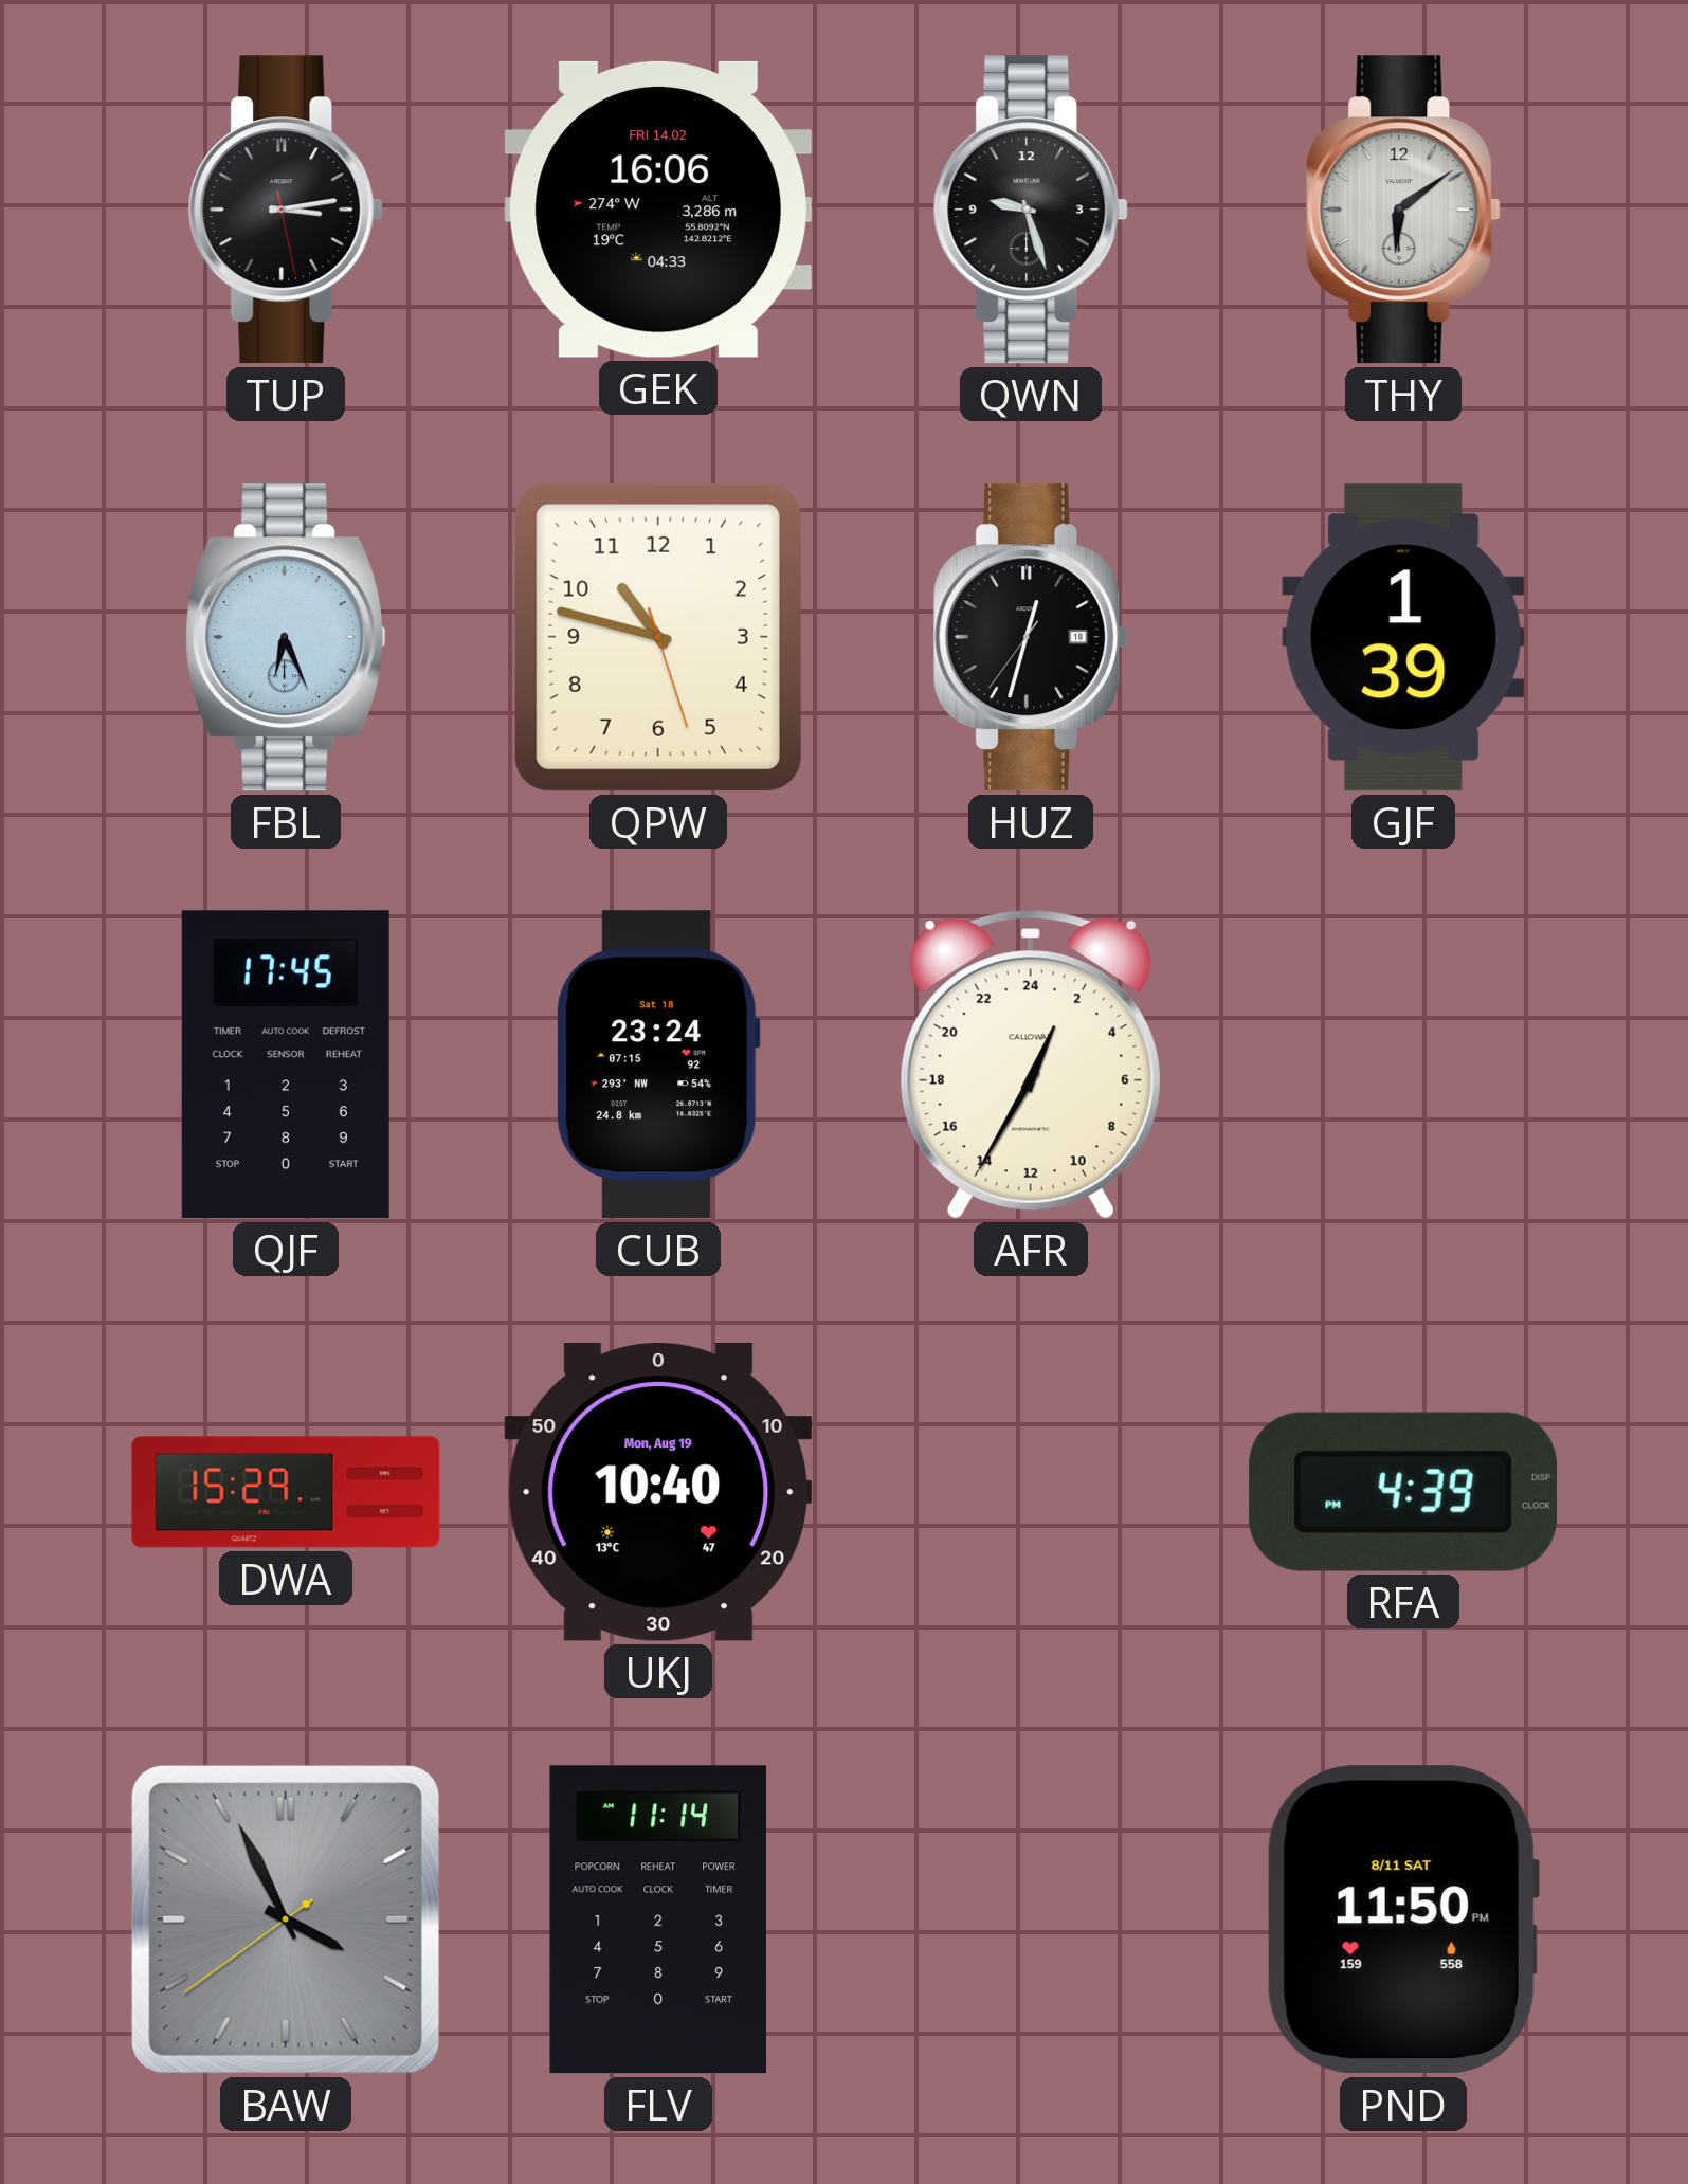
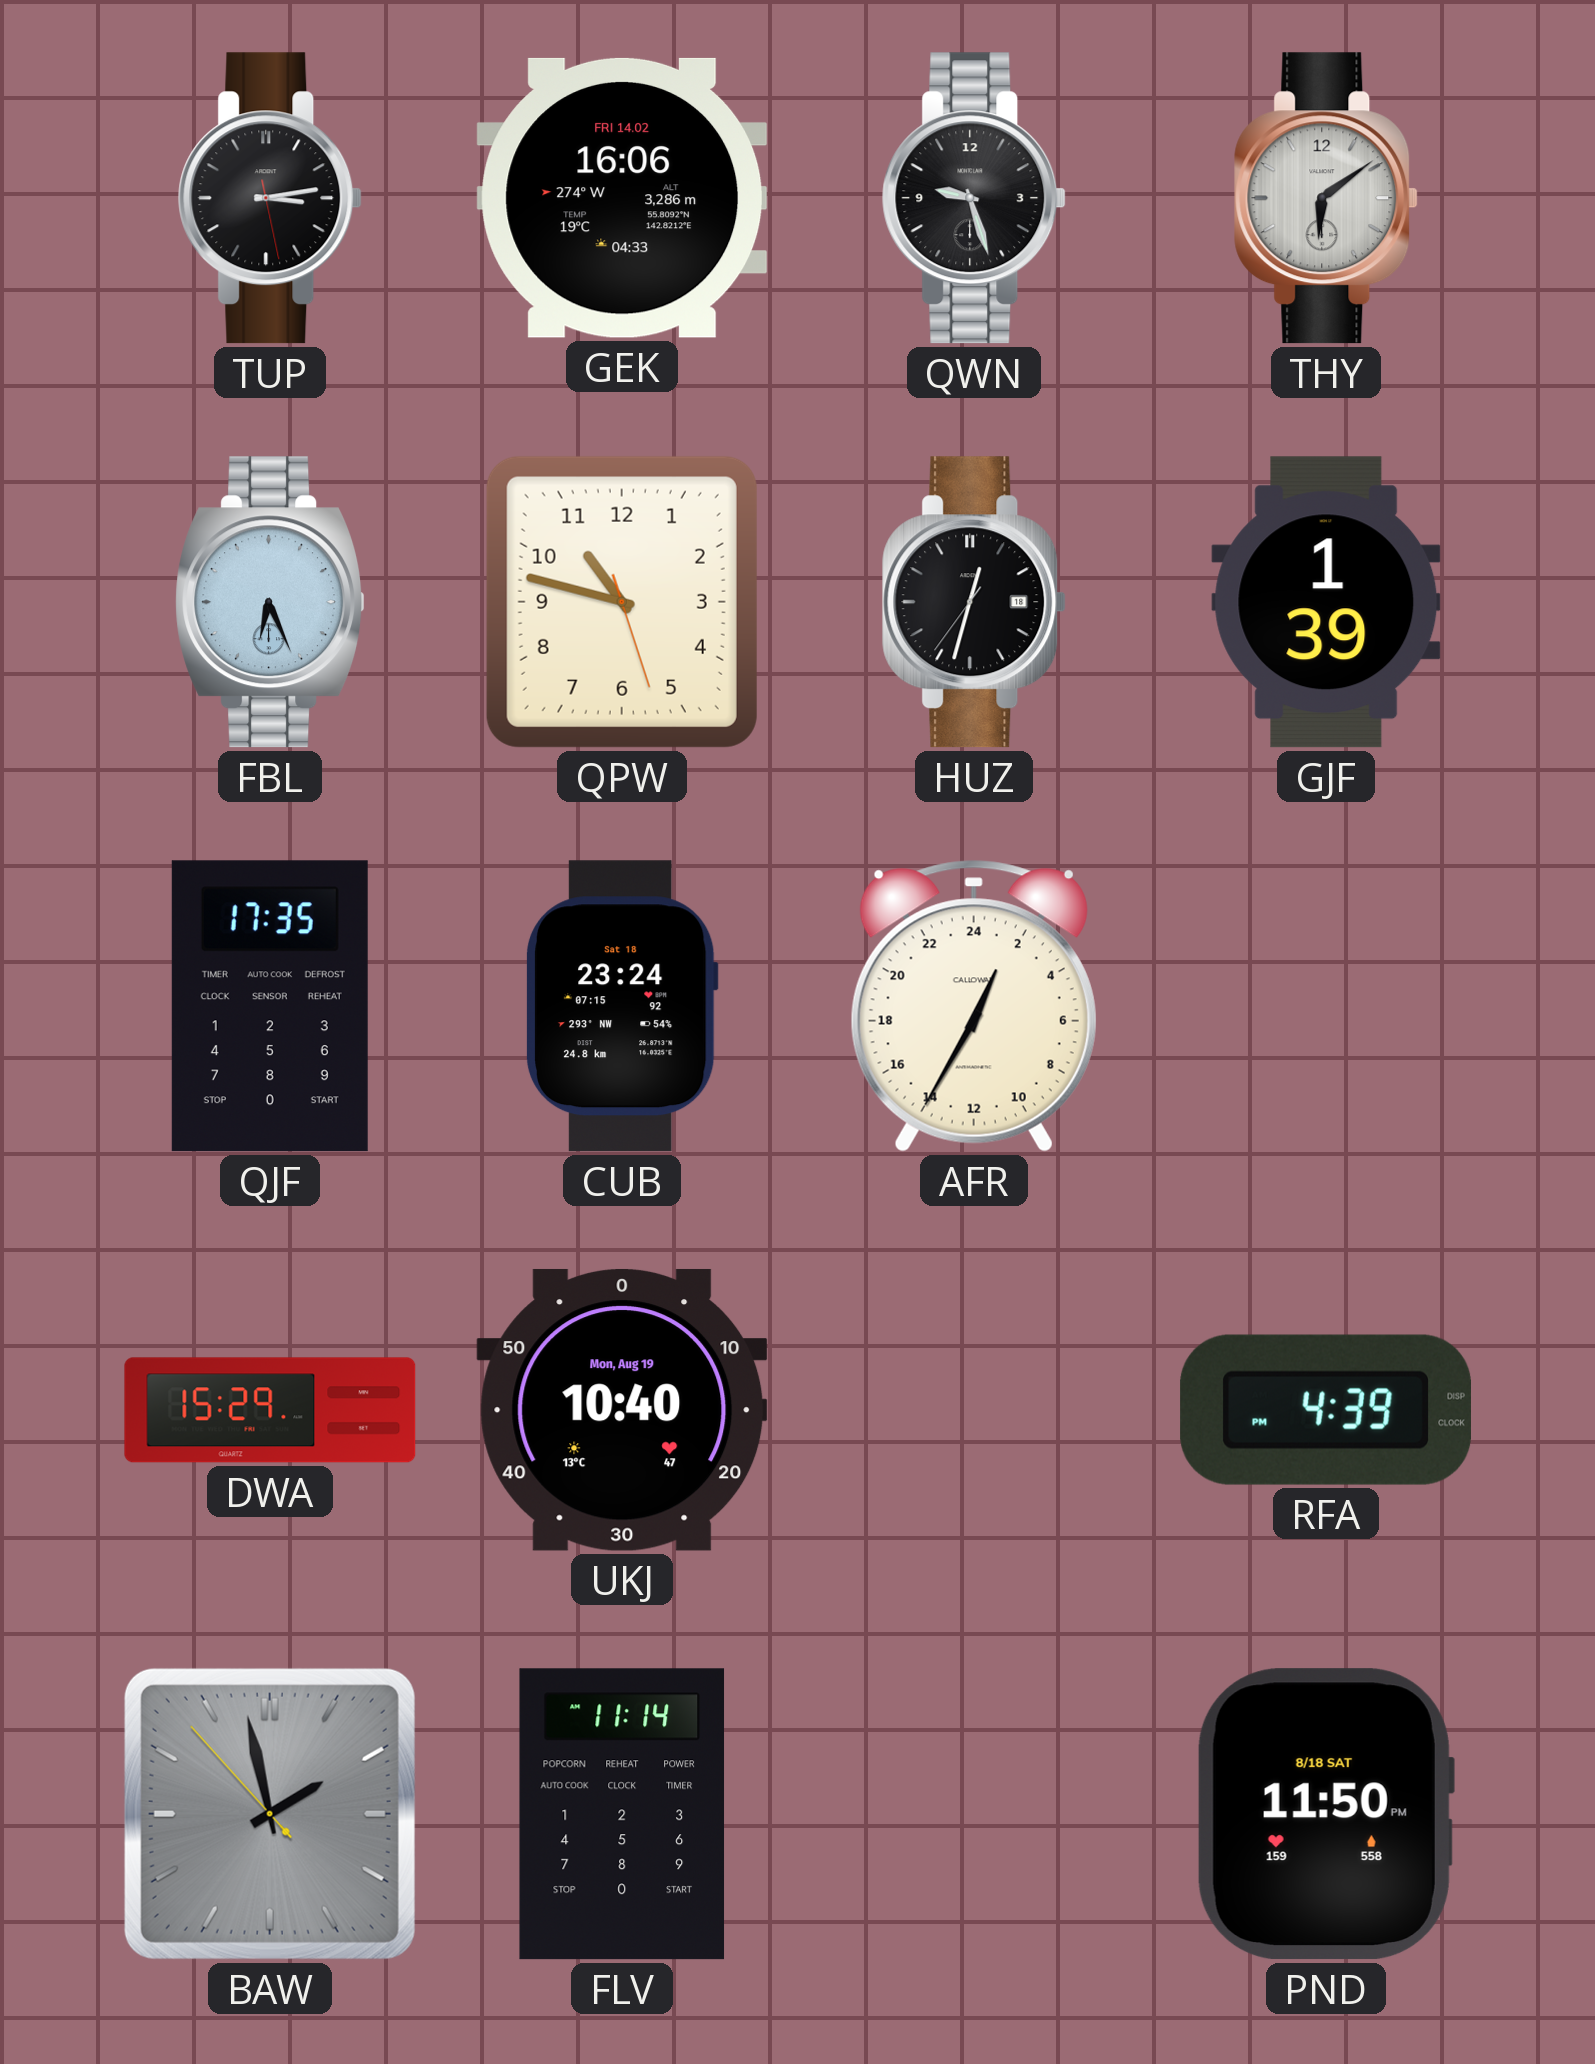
QJF: 17:45 -> 17:35
BAW: 3:55 -> 1:57
PND date: 8/11 SAT -> 8/18 SAT
